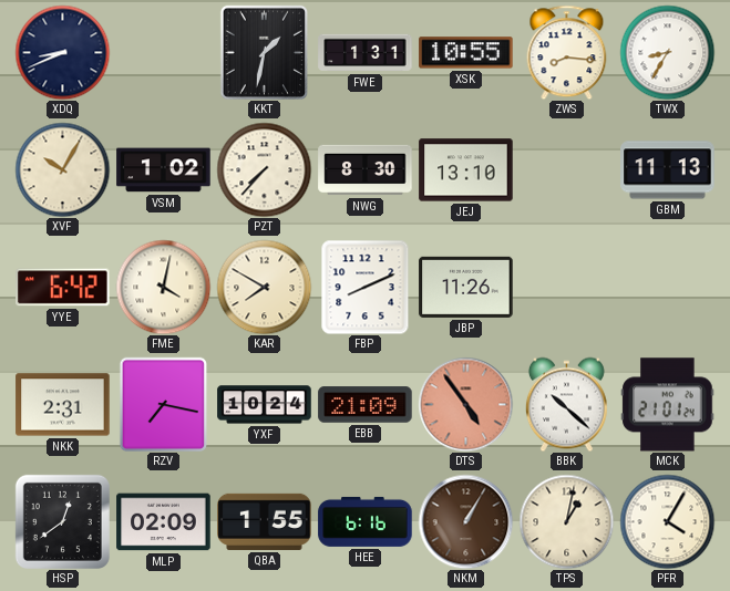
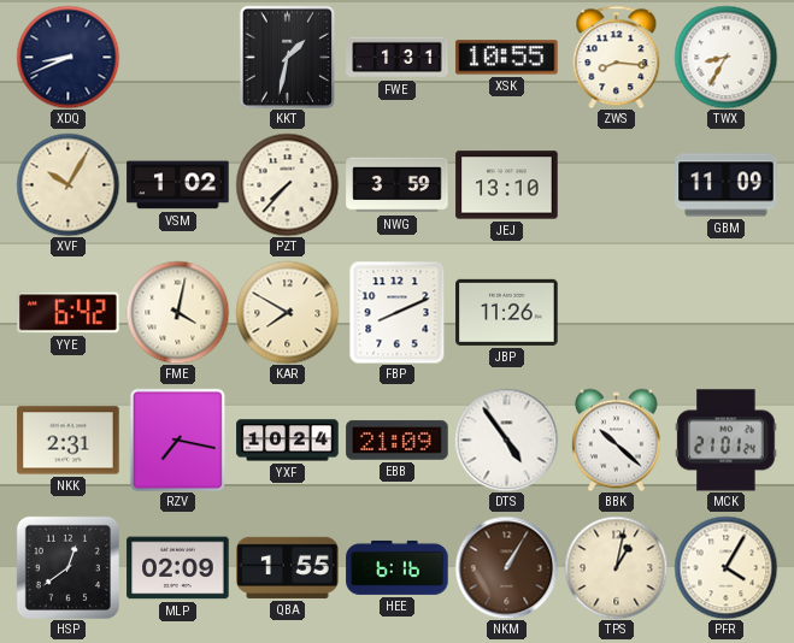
NWG: 8:30 -> 3:59
GBM: 11:13 -> 11:09
DTS dial: salmon -> white
